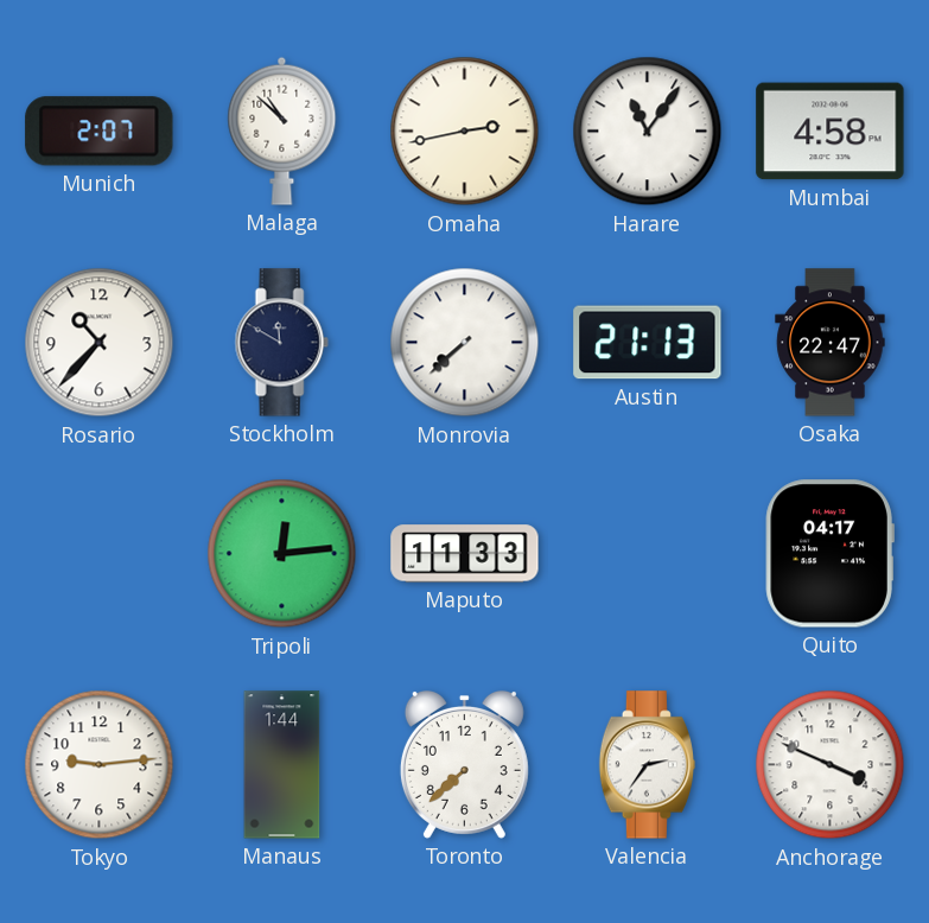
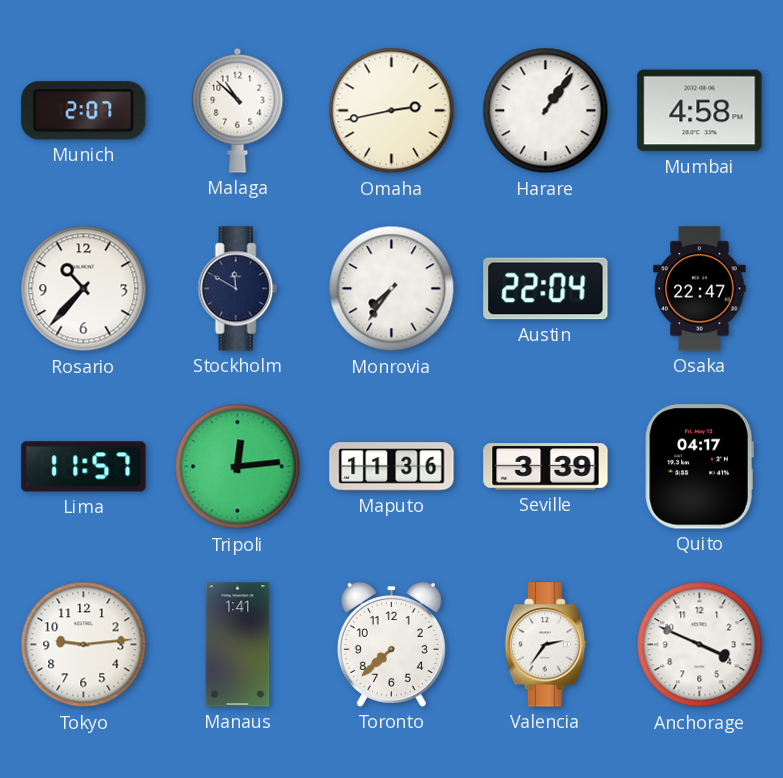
Harare: 11:06 -> 1:06
Monrovia: 7:38 -> 7:36
Austin: 21:13 -> 22:04
Lima: none -> 11:57
Maputo: 11:33 -> 11:36
Seville: none -> 3:39
Manaus: 1:44 -> 1:41
